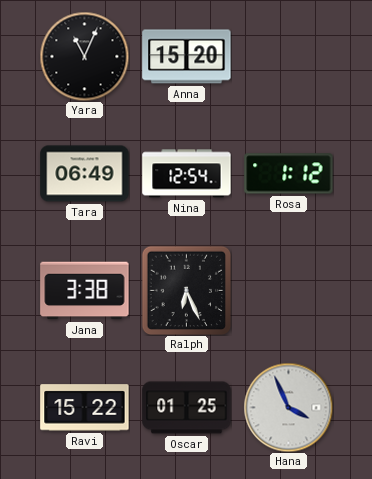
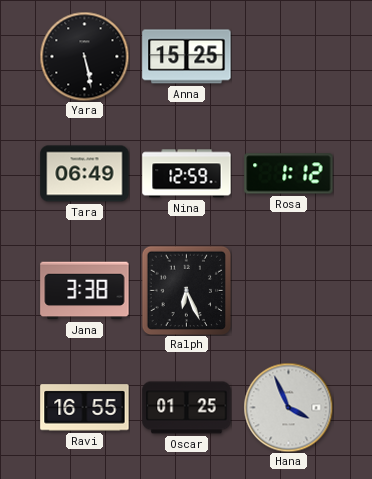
Yara: 11:04 -> 5:28
Anna: 15:20 -> 15:25
Nina: 12:54 -> 12:59
Ravi: 15:22 -> 16:55
